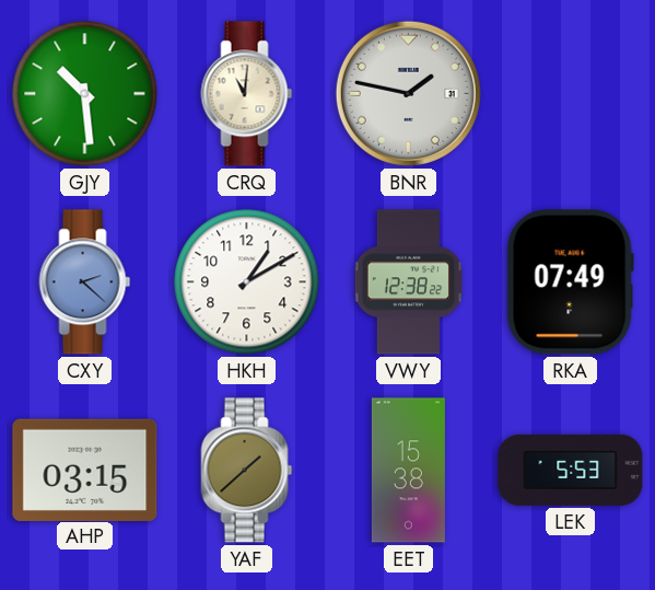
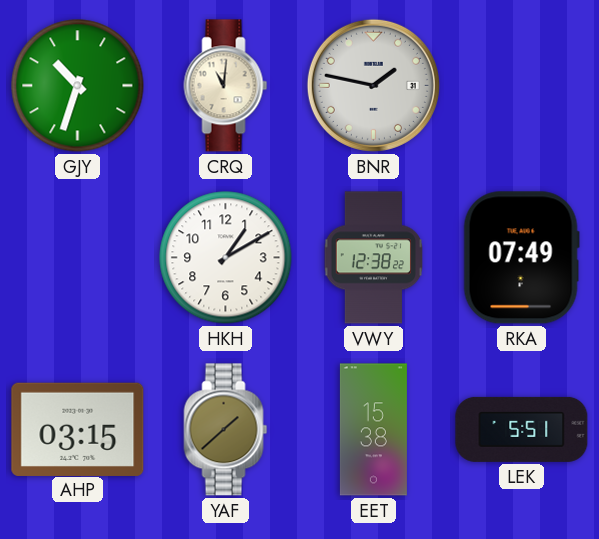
GJY: 10:29 -> 10:33
CXY: 2:22 -> none
LEK: 5:53 -> 5:51
